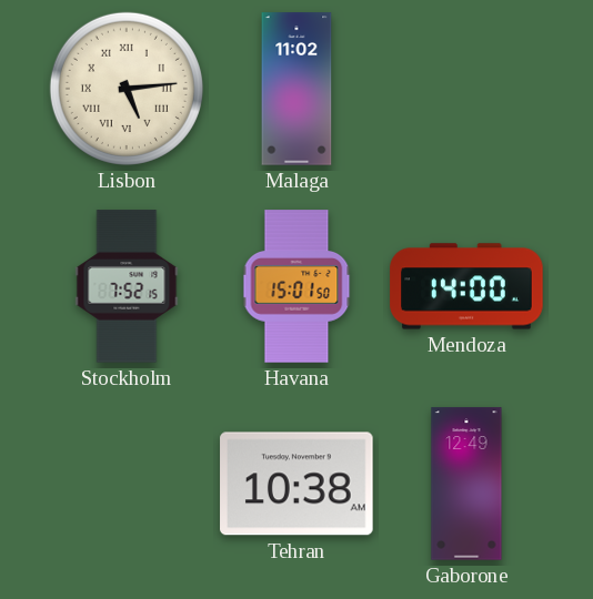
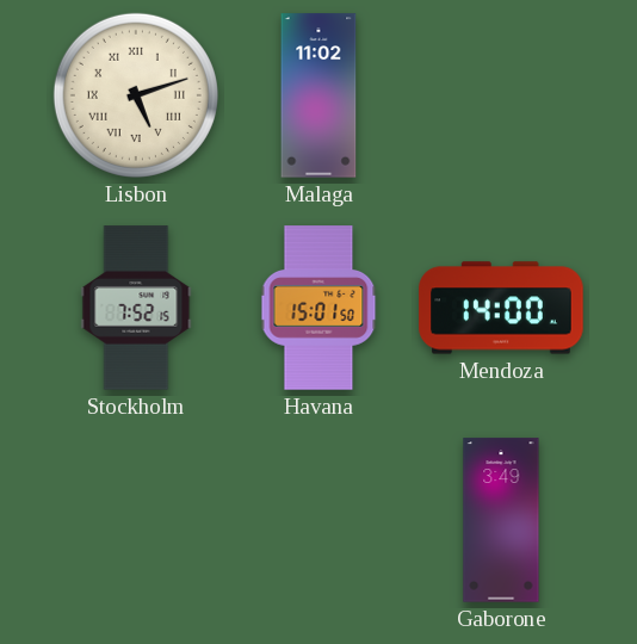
Lisbon: 5:14 -> 5:12
Tehran: 10:38 -> none
Gaborone: 12:49 -> 3:49
